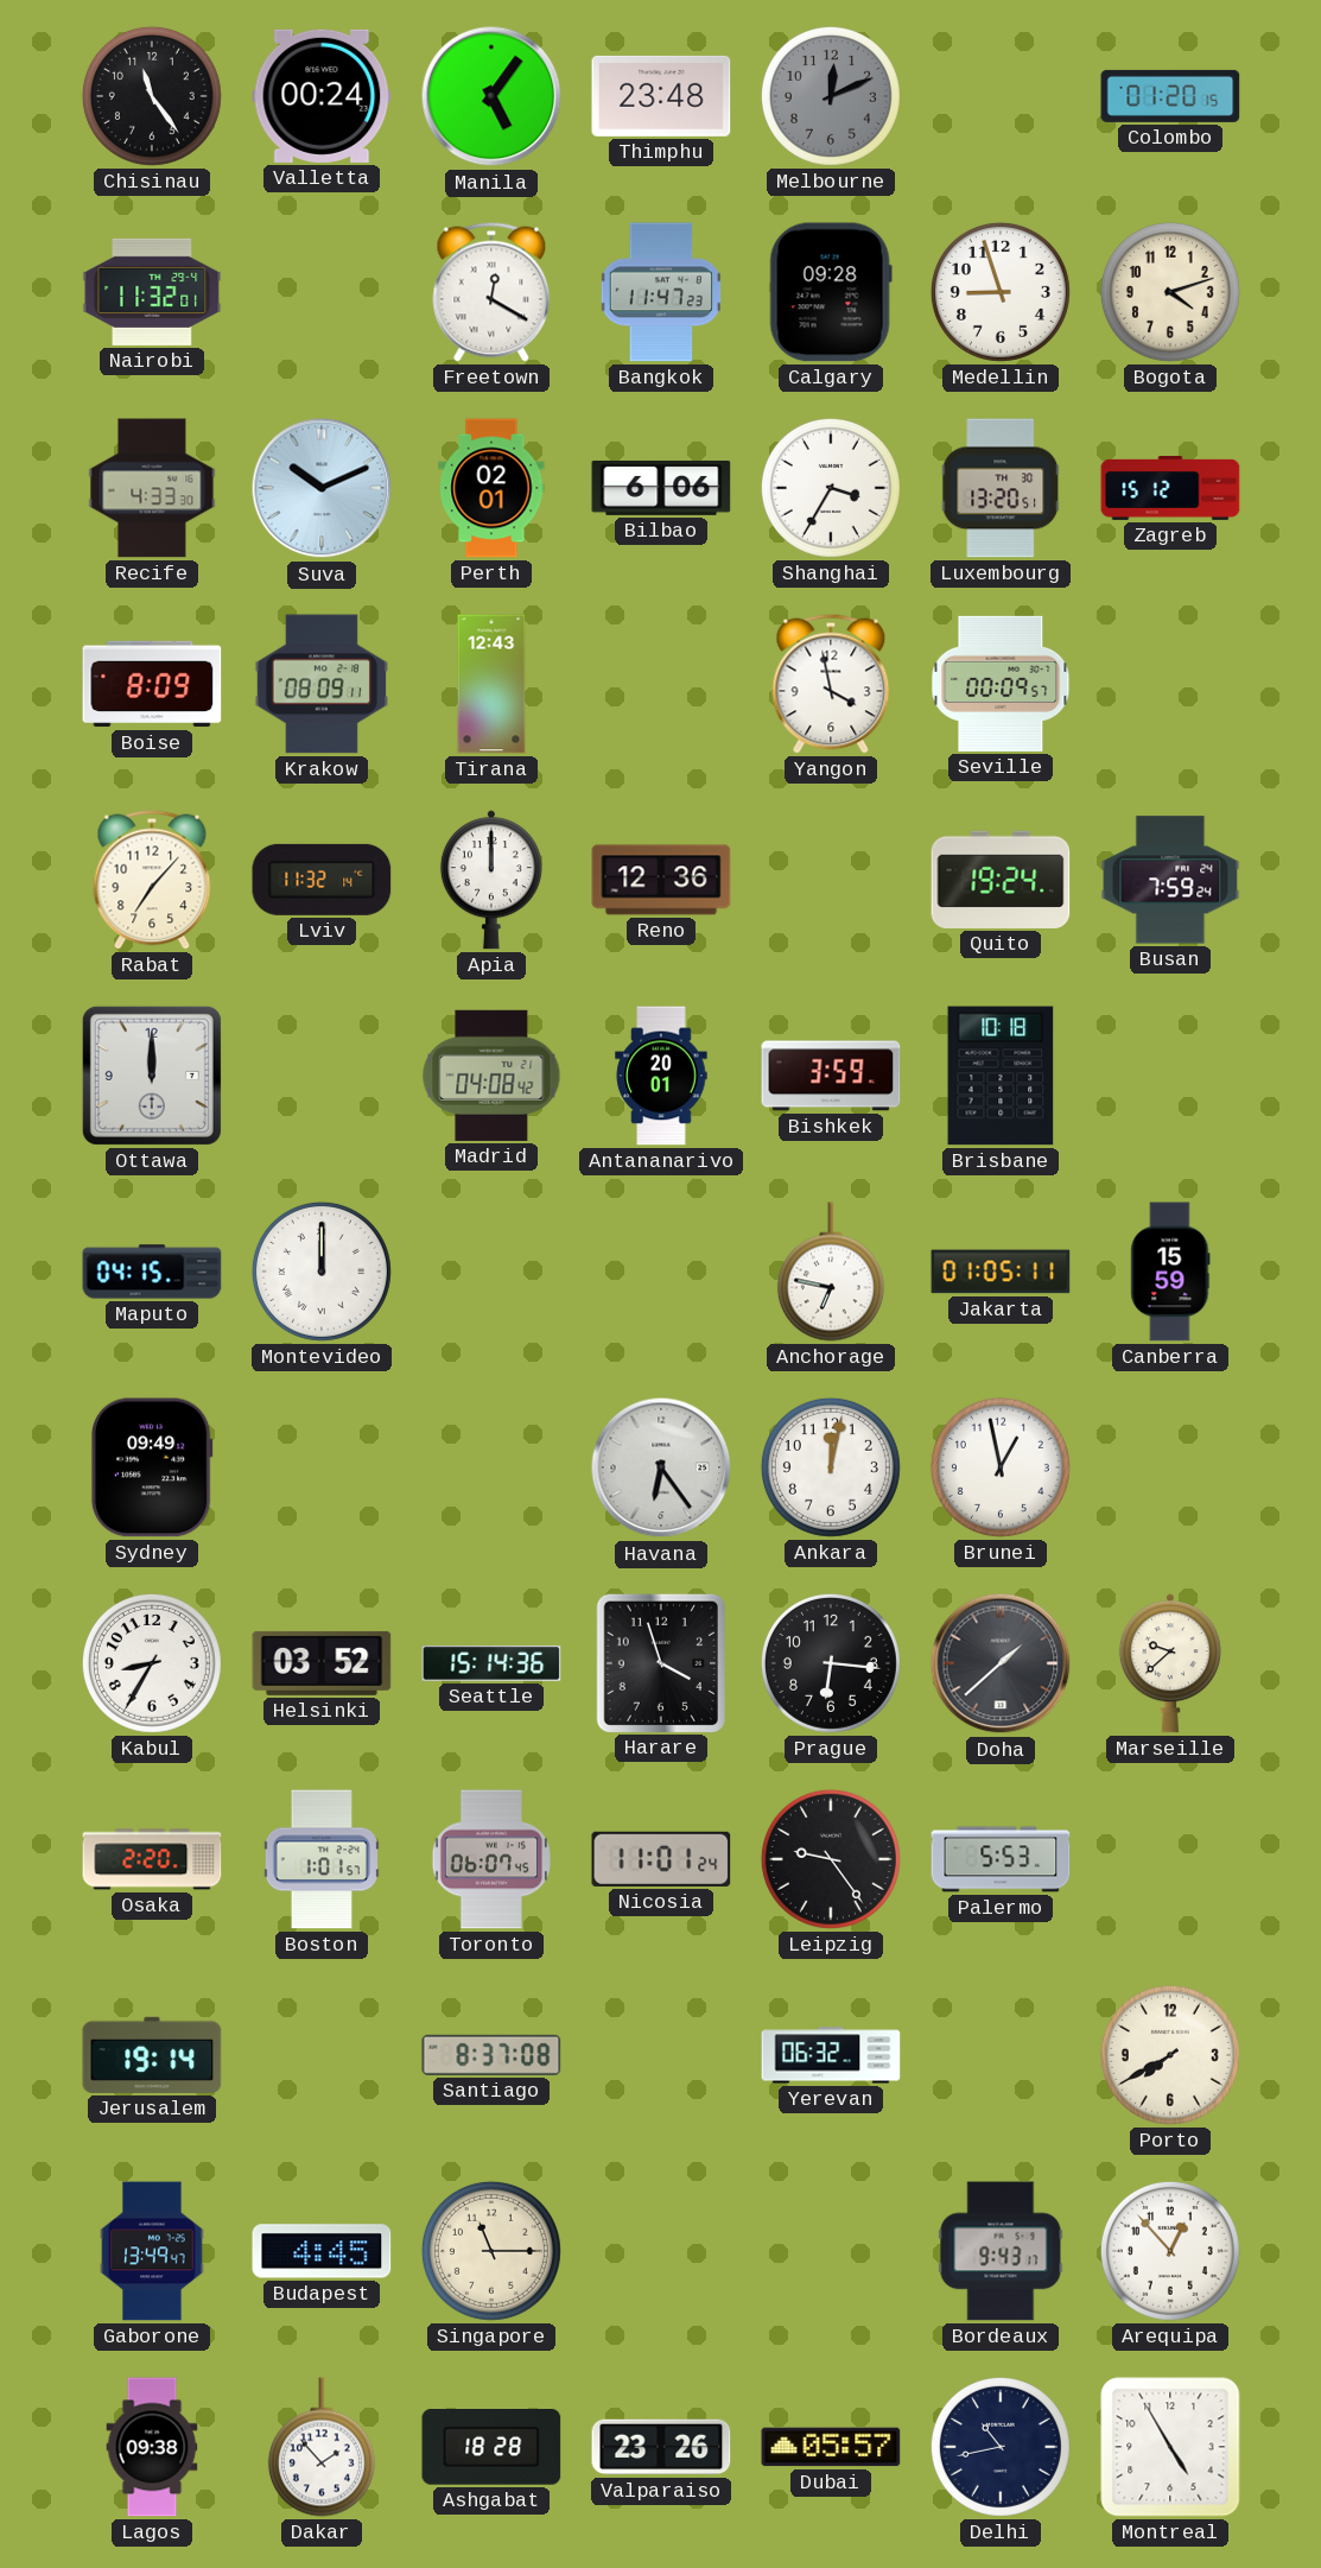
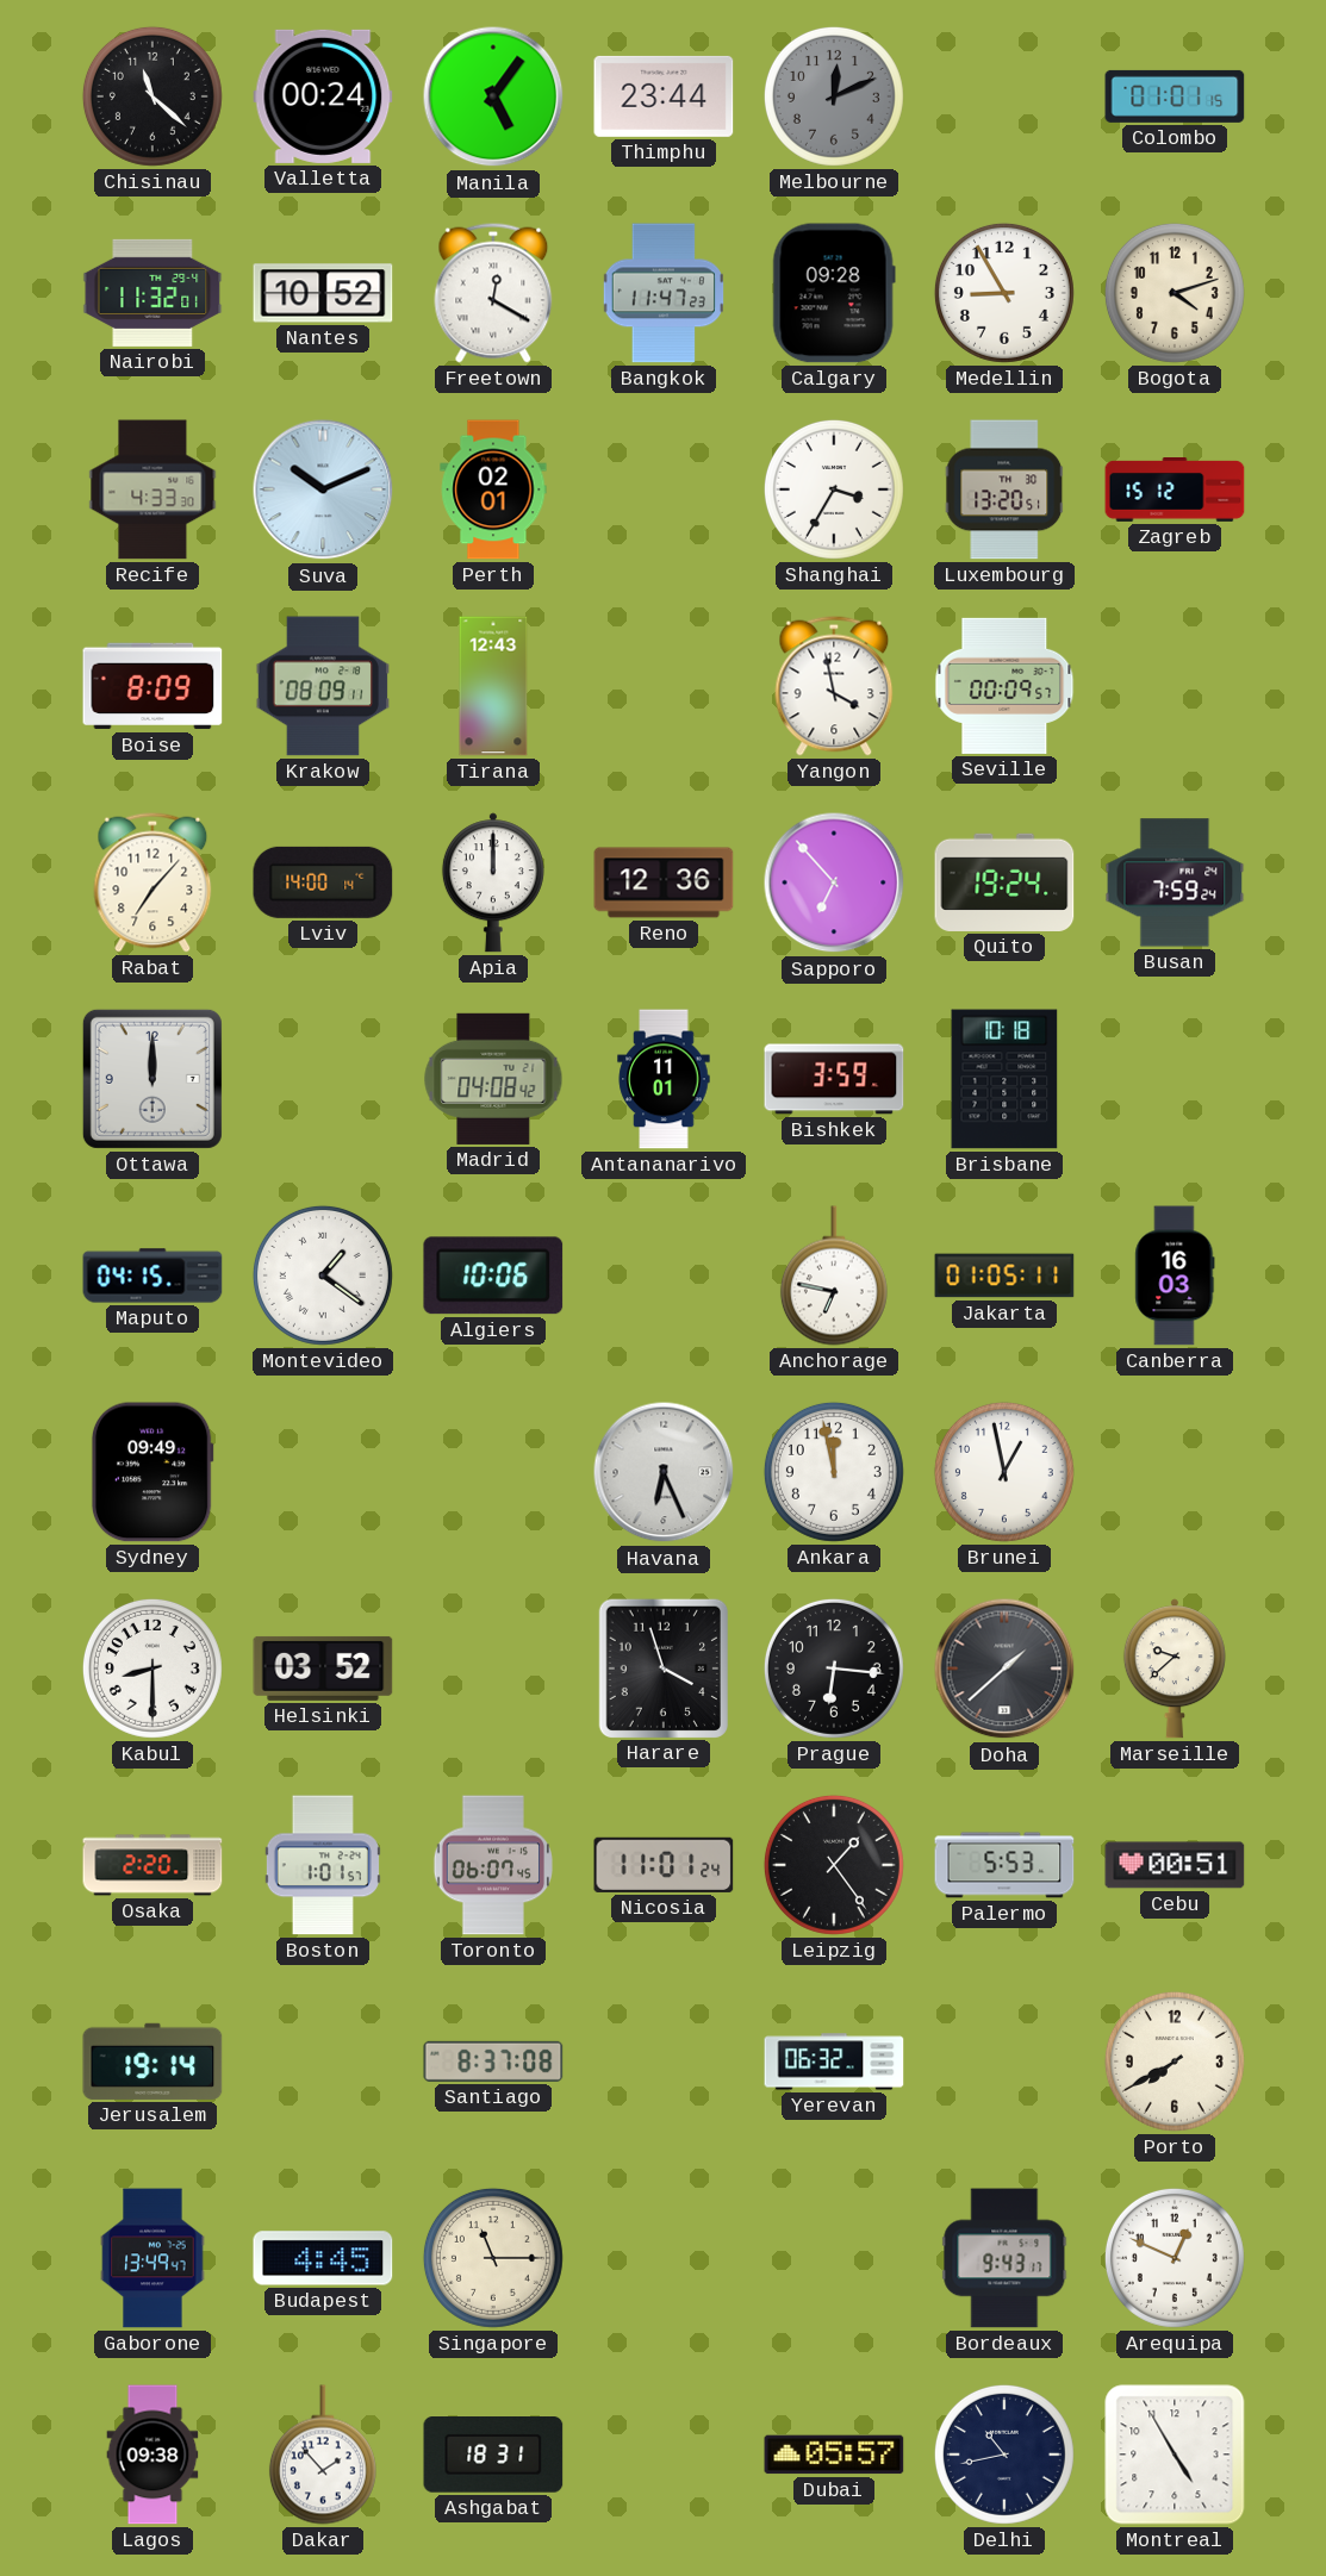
Chisinau: 11:24 -> 11:22
Thimphu: 23:48 -> 23:44
Colombo: 01:20 -> 01:01
Nantes: none -> 10:52
Medellin: 8:57 -> 8:55
Bilbao: 6:06 -> none
Lviv: 11:32 -> 14:00
Sapporo: none -> 6:53
Antananarivo: 20:01 -> 11:01
Montevideo: 12:00 -> 1:21
Algiers: none -> 10:06
Canberra: 15:59 -> 16:03
Havana: 6:24 -> 6:26
Ankara: 12:02 -> 11:58
Kabul: 8:35 -> 8:30
Seattle: 15:14 -> none
Leipzig: 9:24 -> 1:24
Cebu: none -> 00:51
Arequipa: 12:53 -> 12:49
Ashgabat: 18:28 -> 18:31
Valparaiso: 23:26 -> none
